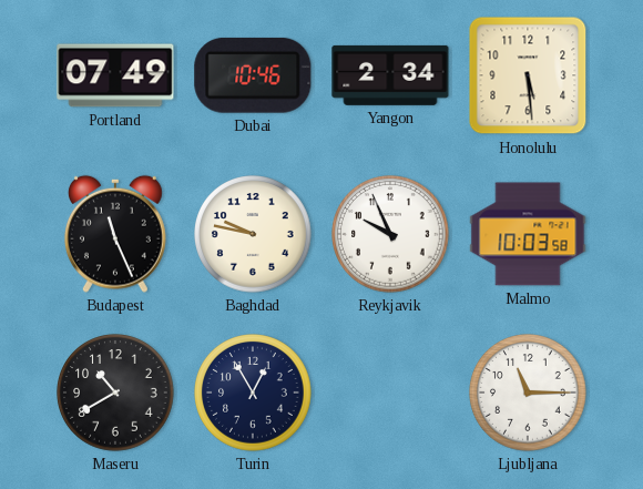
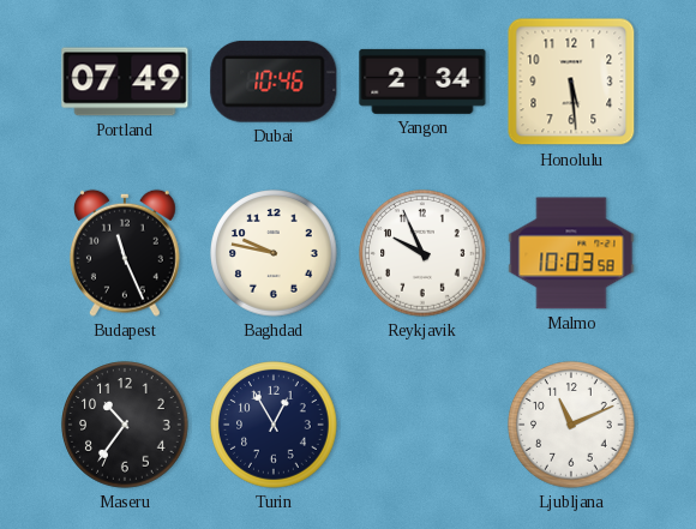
Maseru: 10:40 -> 10:36
Ljubljana: 11:15 -> 11:11
